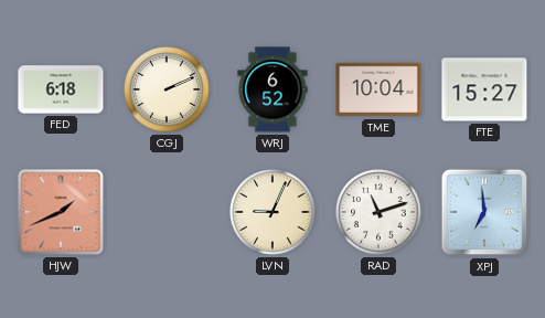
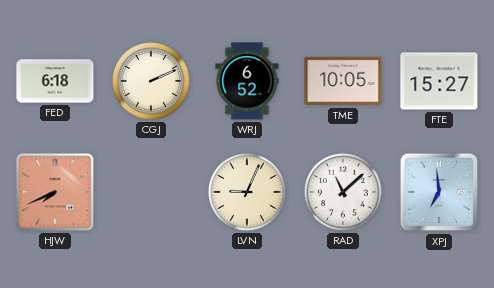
TME: 10:04 -> 10:05
HJW: 1:41 -> 7:41
RAD: 11:12 -> 11:08
